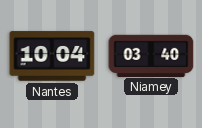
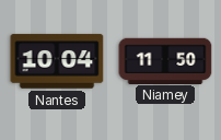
Niamey: 03:40 -> 11:50
